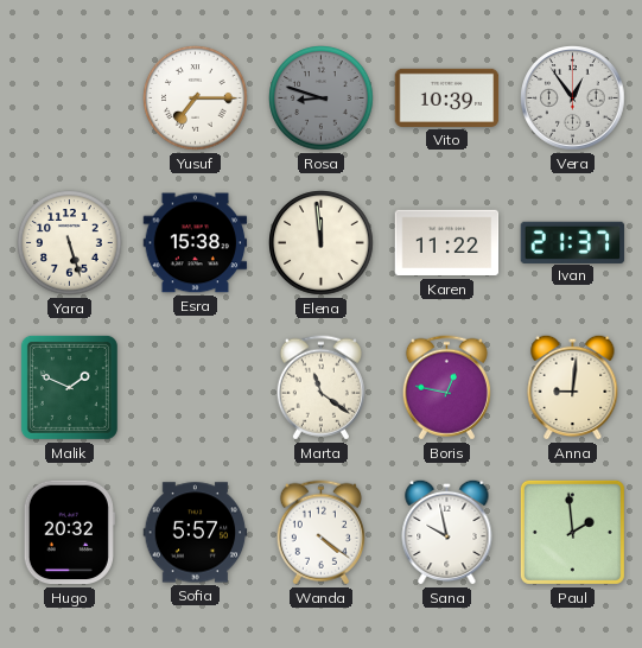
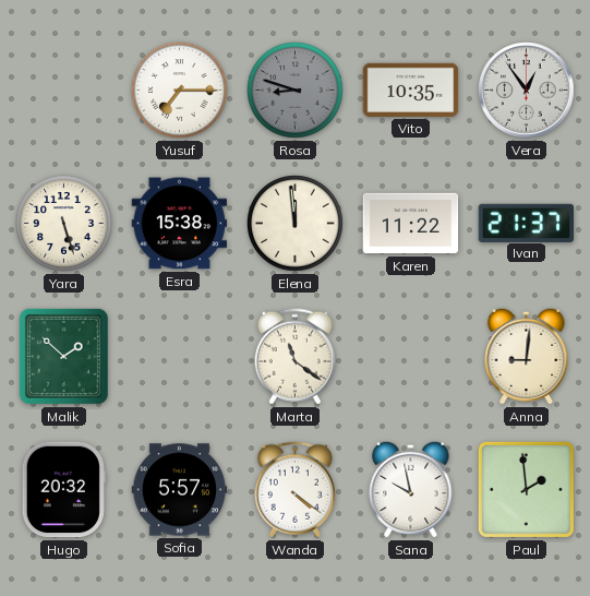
Vito: 10:39 -> 10:35
Malik: 1:49 -> 1:52
Boris: 12:47 -> none
